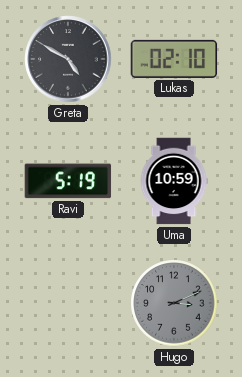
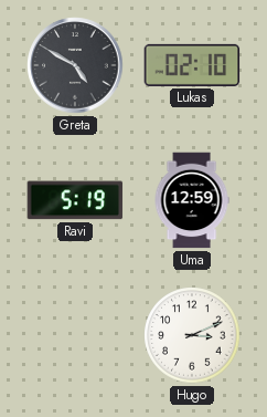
Uma: 10:59 -> 12:59
Hugo dial: grey -> white
